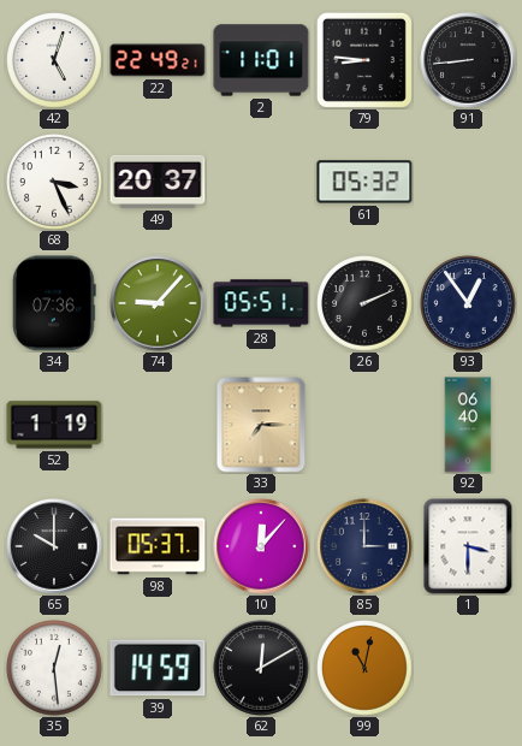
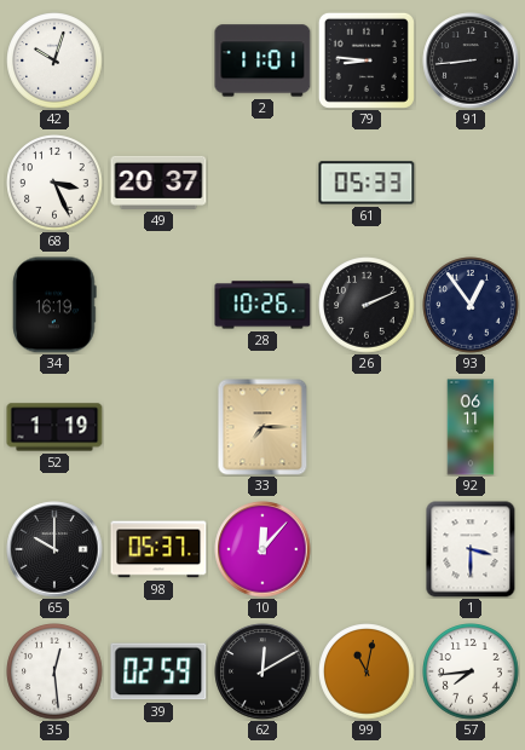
42: 5:03 -> 10:03
22: 22:49 -> none
61: 05:32 -> 05:33
34: 07:36 -> 16:19
74: 9:07 -> none
28: 05:51 -> 10:26
92: 06:40 -> 06:11
85: 3:00 -> none
39: 14:59 -> 02:59
57: none -> 7:44
